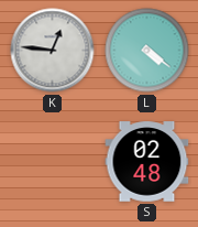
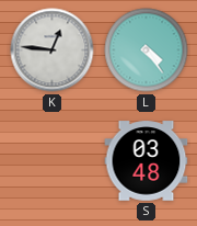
L: 4:21 -> 4:24
S: 02:48 -> 03:48
